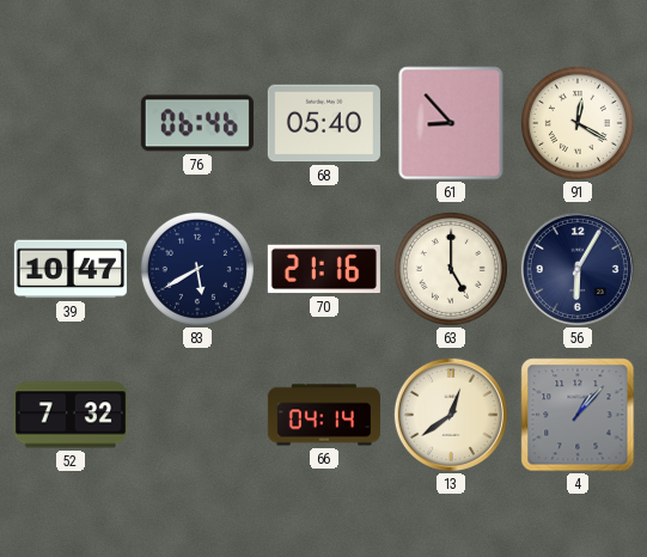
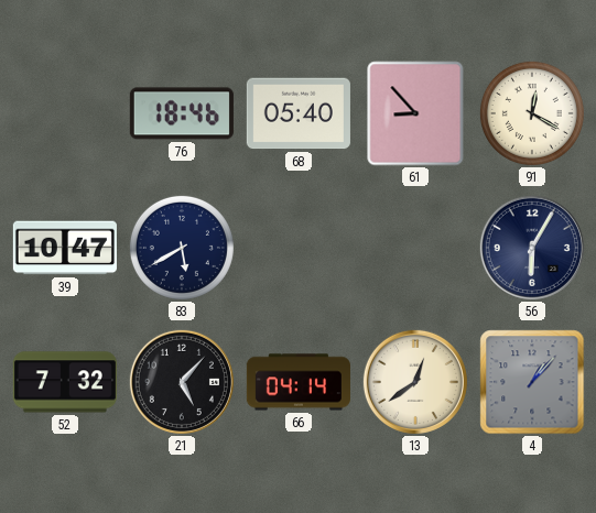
76: 06:46 -> 18:46
70: 21:16 -> none
63: 5:00 -> none
21: none -> 5:07
